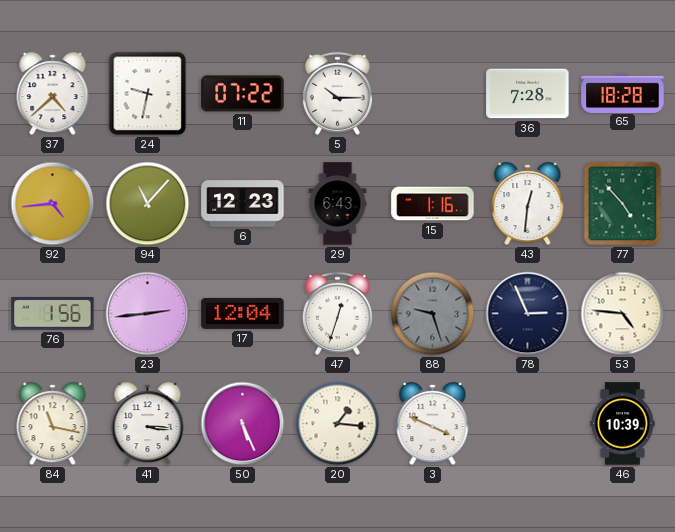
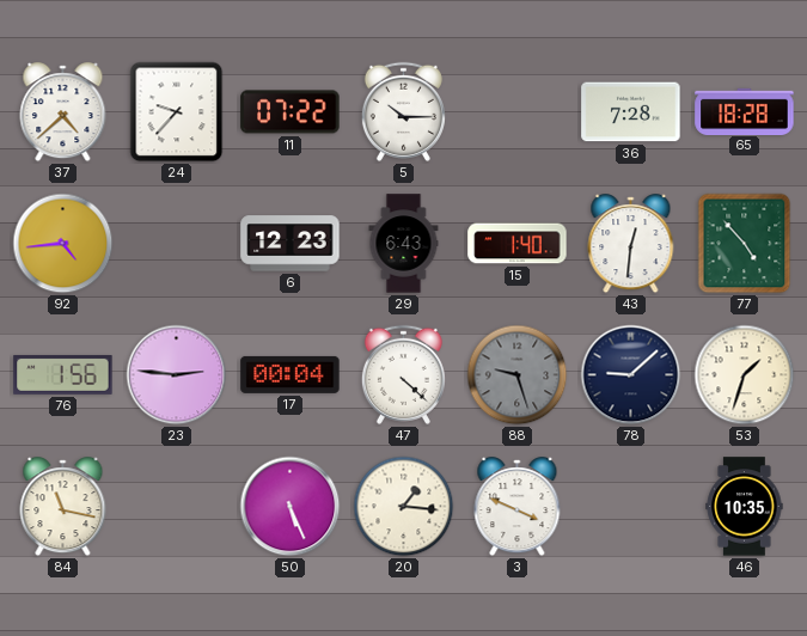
24: 9:32 -> 9:37
94: 11:07 -> none
15: 1:16 -> 1:40
23: 2:44 -> 2:46
17: 12:04 -> 00:04
47: 12:33 -> 4:22
78: 2:56 -> 9:08
53: 4:46 -> 1:33
41: 3:16 -> none
46: 10:39 -> 10:35
